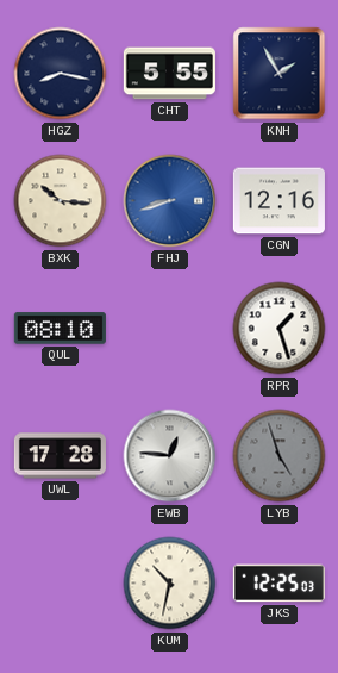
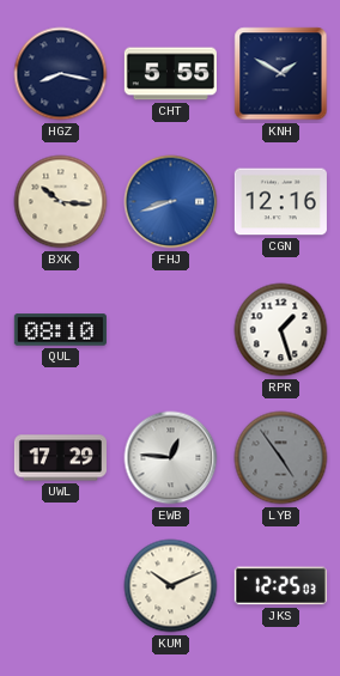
KNH: 1:55 -> 1:50
UWL: 17:28 -> 17:29
LYB: 4:57 -> 4:54
KUM: 10:32 -> 10:11
